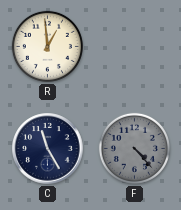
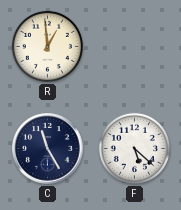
F: 4:23 -> 5:22
F dial: grey -> white
